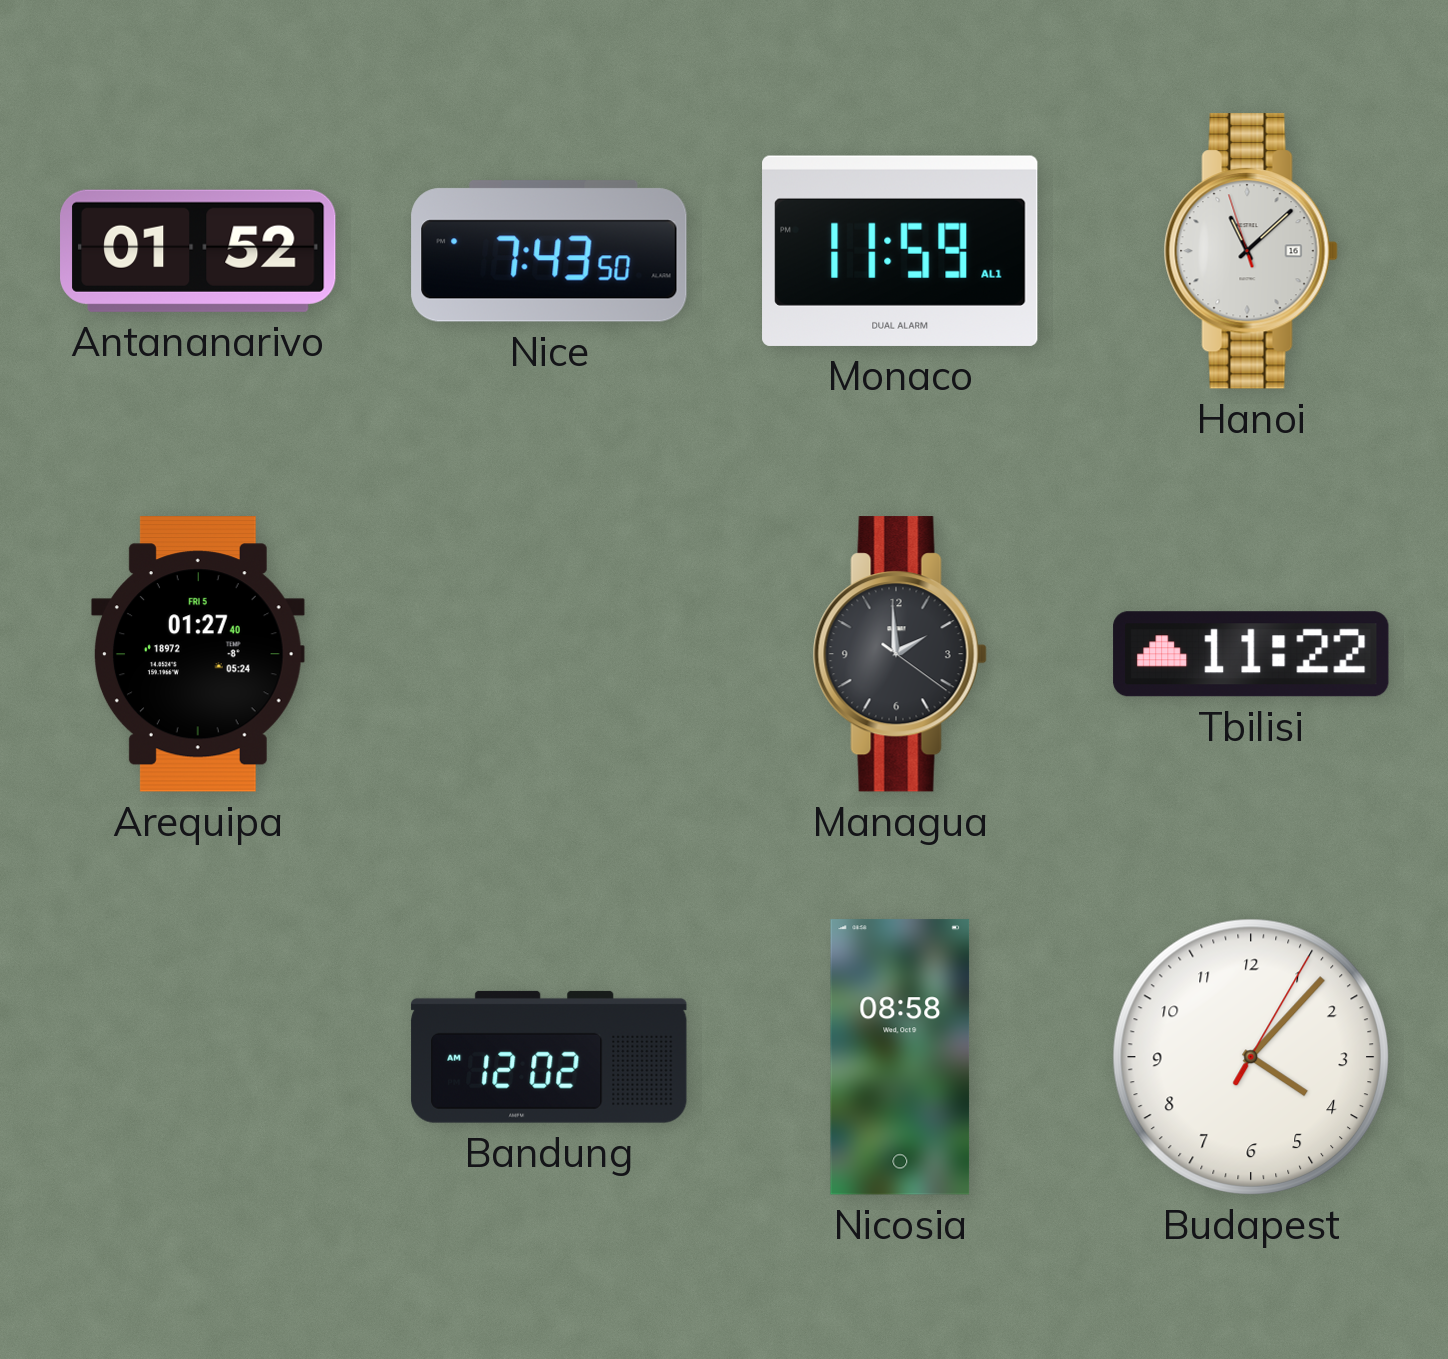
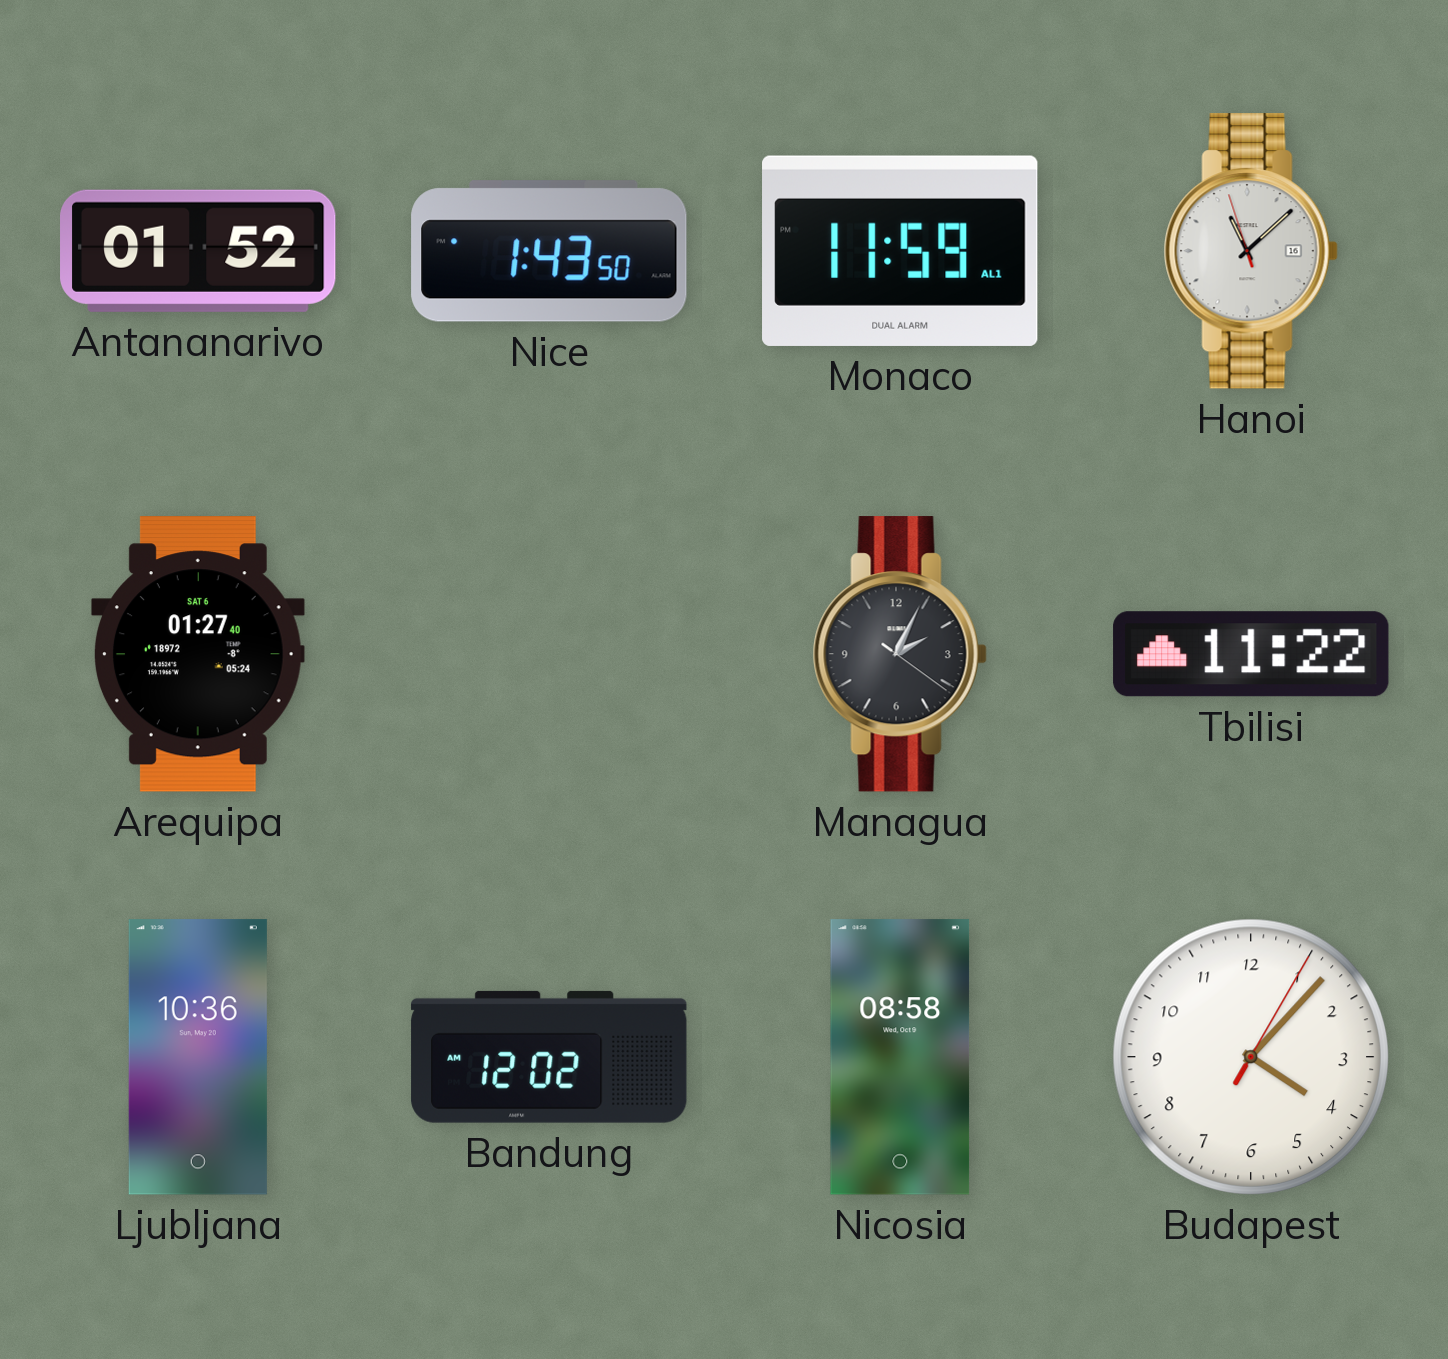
Nice: 7:43 -> 1:43
Arequipa date: FRI 5 -> SAT 6
Managua: 1:59 -> 2:04
Ljubljana: none -> 10:36
